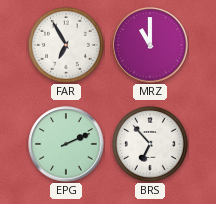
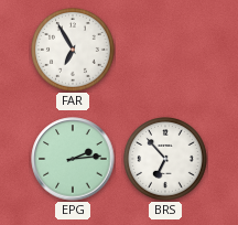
MRZ: 11:00 -> none
EPG: 2:11 -> 2:14
